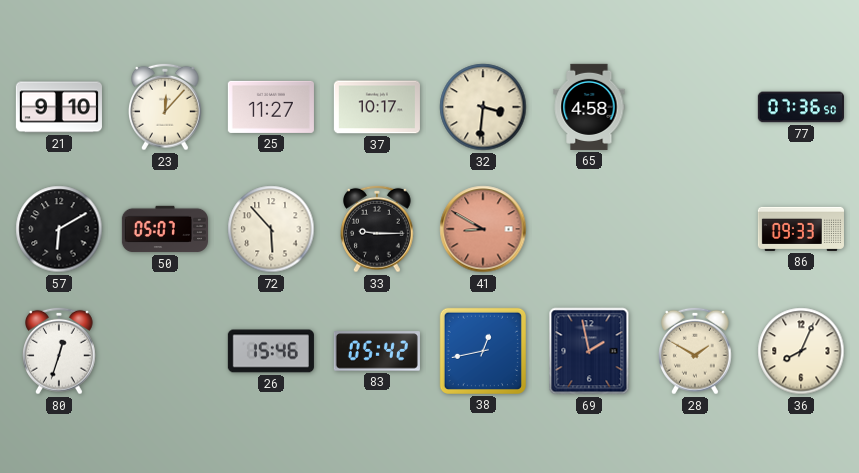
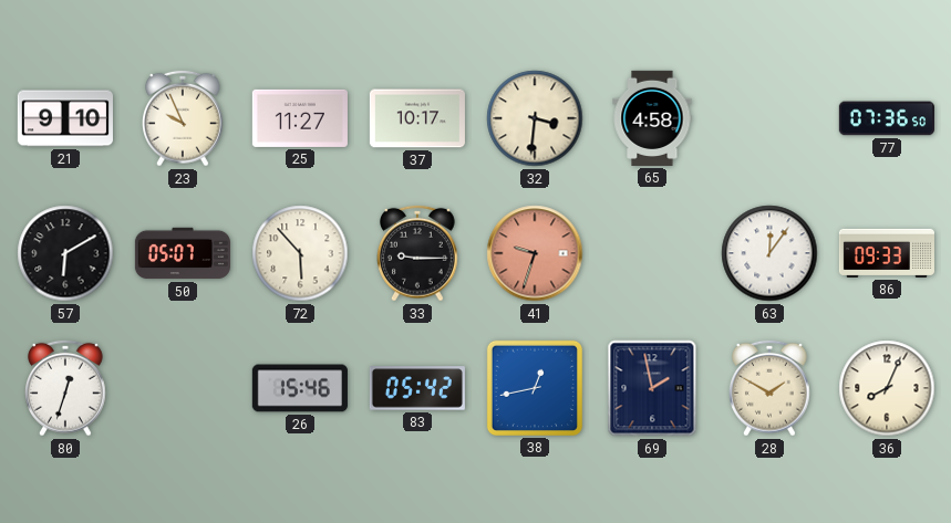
23: 12:07 -> 9:56
41: 8:50 -> 9:33
63: none -> 12:06
